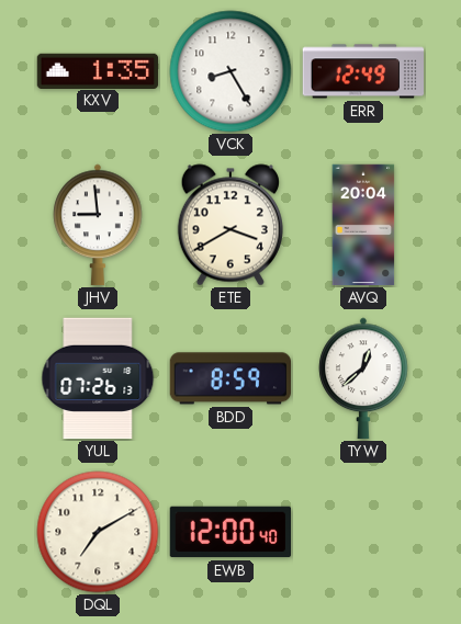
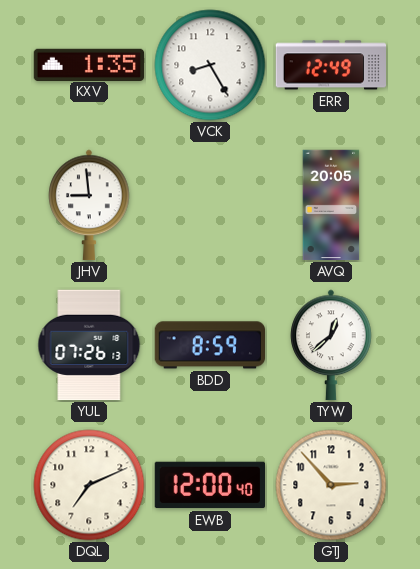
ETE: 3:40 -> none
AVQ: 20:04 -> 20:05
DQL: 7:10 -> 7:11
GTJ: none -> 2:53
